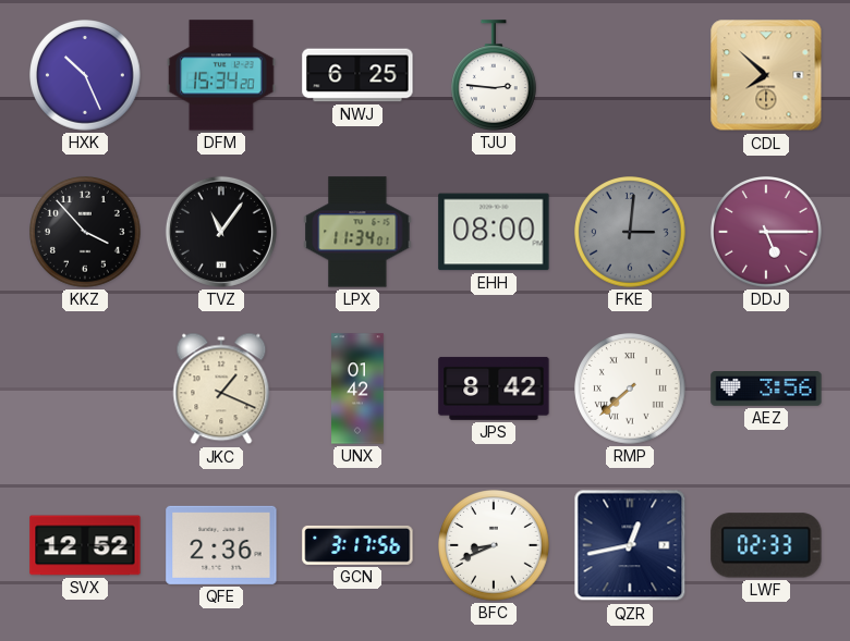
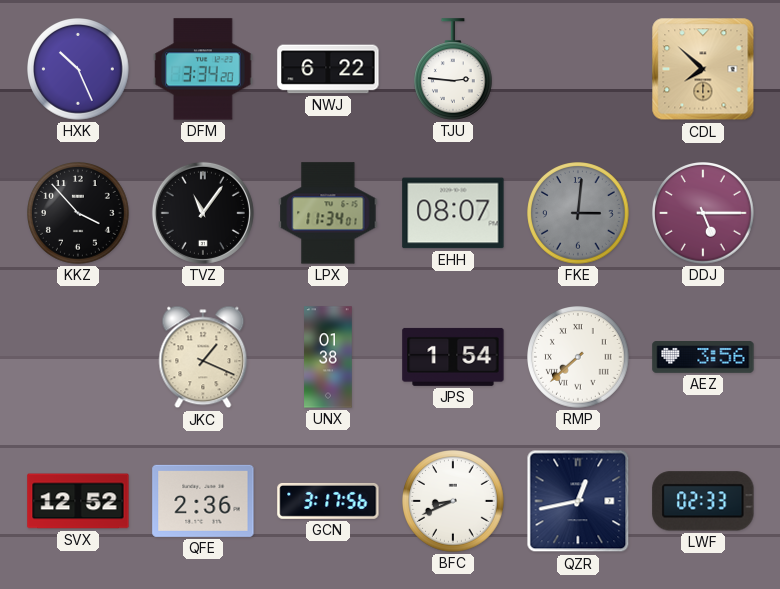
DFM: 15:34 -> 3:34
NWJ: 6:25 -> 6:22
EHH: 08:00 -> 08:07
UNX: 01:42 -> 01:38
JPS: 8:42 -> 1:54
